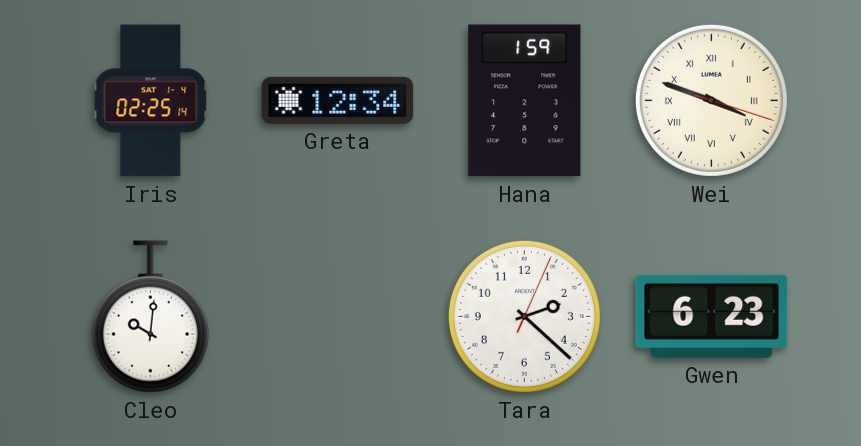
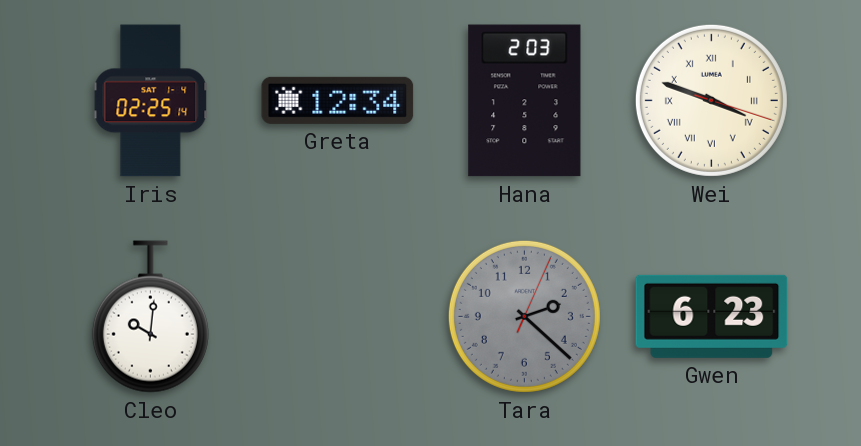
Hana: 1:59 -> 2:03
Tara dial: white -> grey
